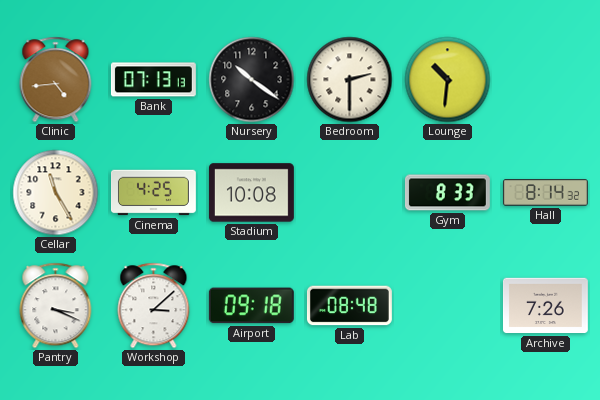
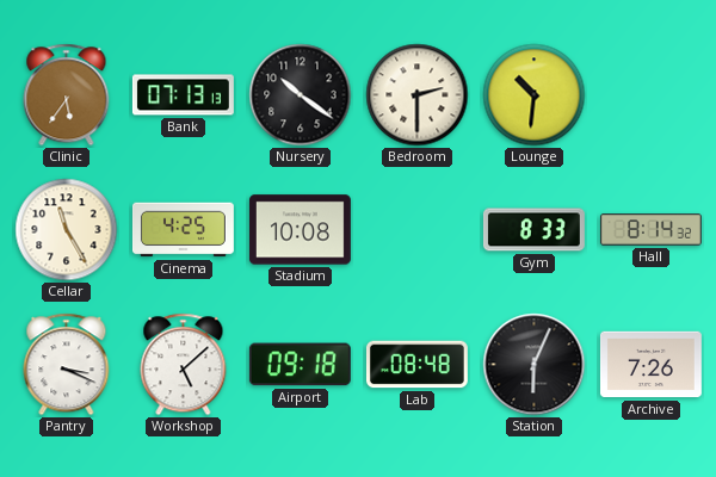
Clinic: 4:44 -> 5:36
Workshop: 3:08 -> 5:08
Station: none -> 6:04
